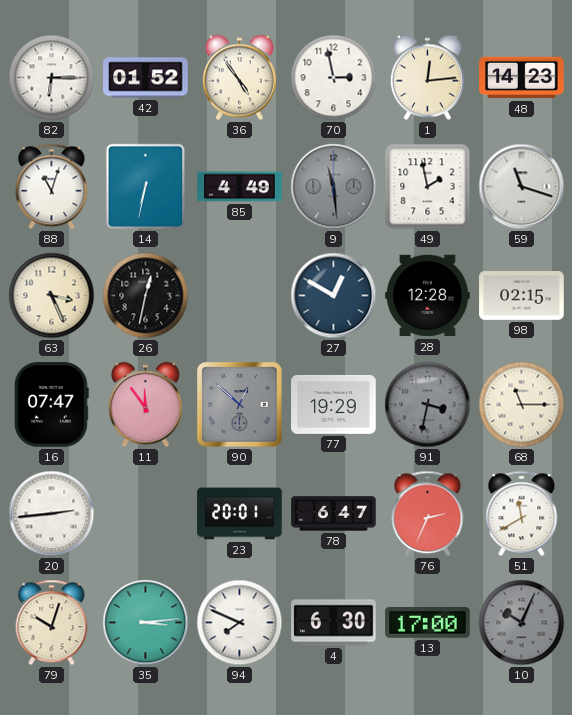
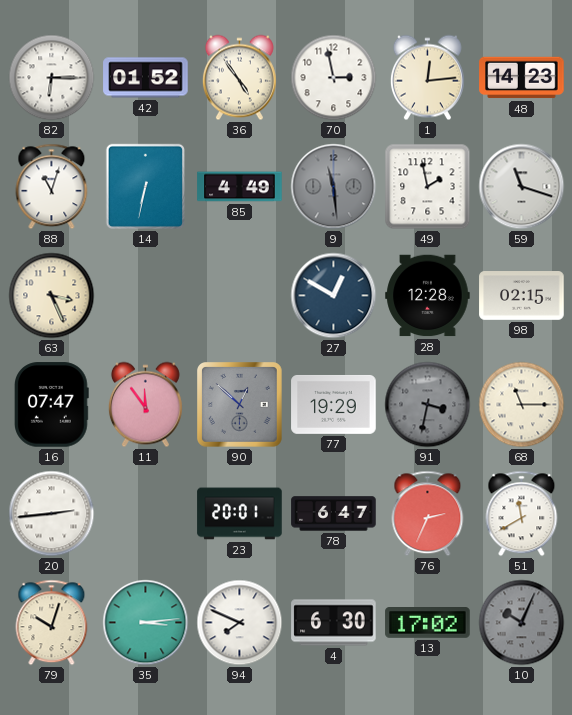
26: 12:32 -> none
13: 17:00 -> 17:02
